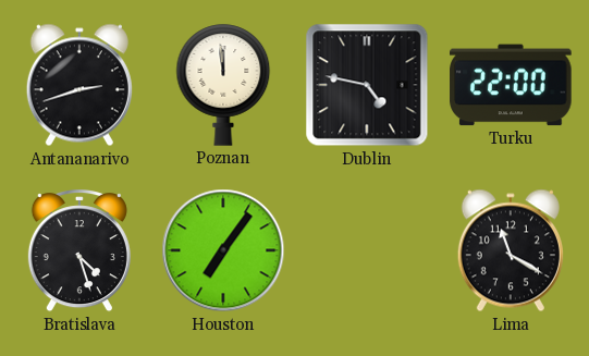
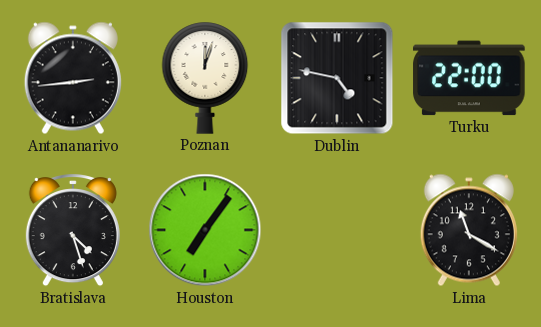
Antananarivo: 2:42 -> 2:44
Poznan: 11:59 -> 12:03
